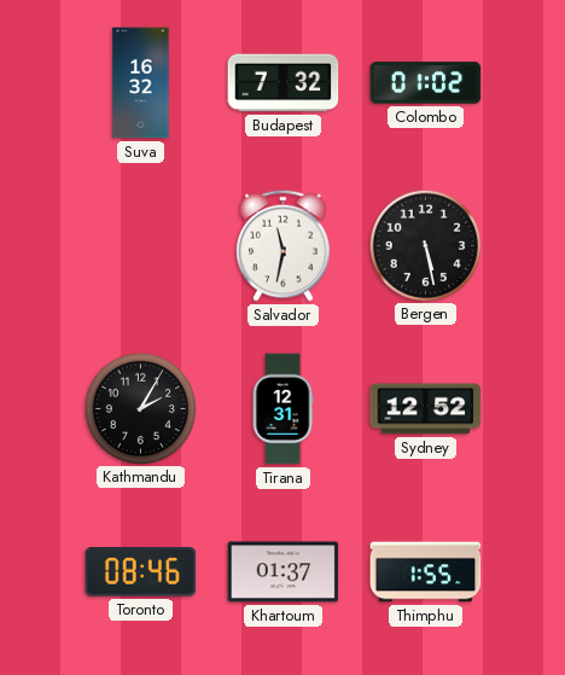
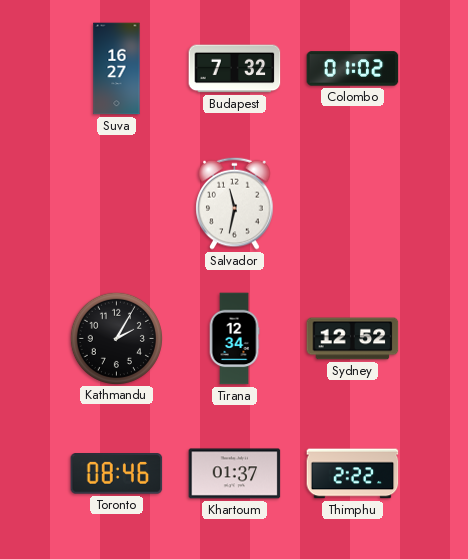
Suva: 16:32 -> 16:27
Bergen: 5:28 -> none
Tirana: 12:31 -> 12:34
Thimphu: 1:55 -> 2:22
